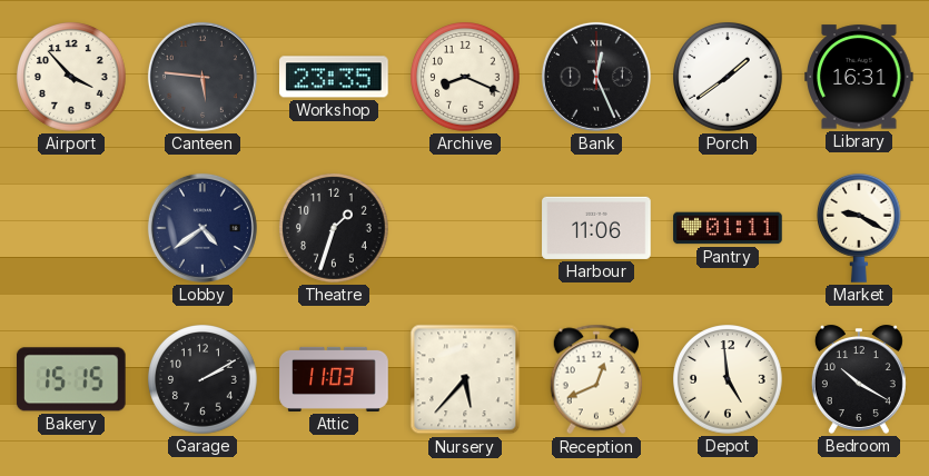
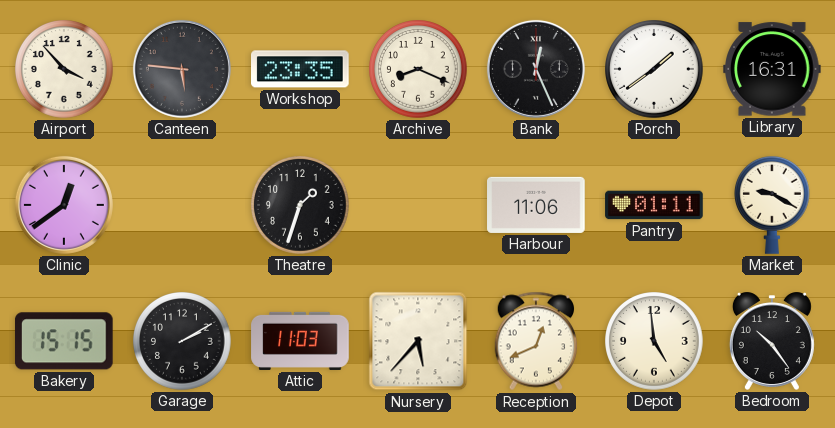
Clinic: none -> 12:39
Lobby: 4:39 -> none
Bedroom: 10:20 -> 10:24
